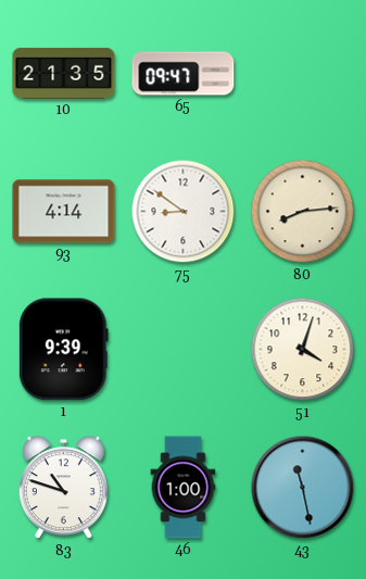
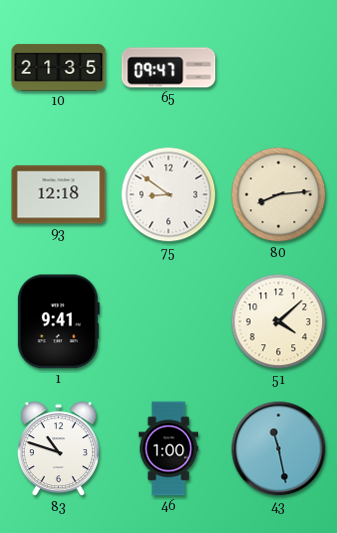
93: 4:14 -> 12:18
1: 9:39 -> 9:41
51: 4:03 -> 4:08
